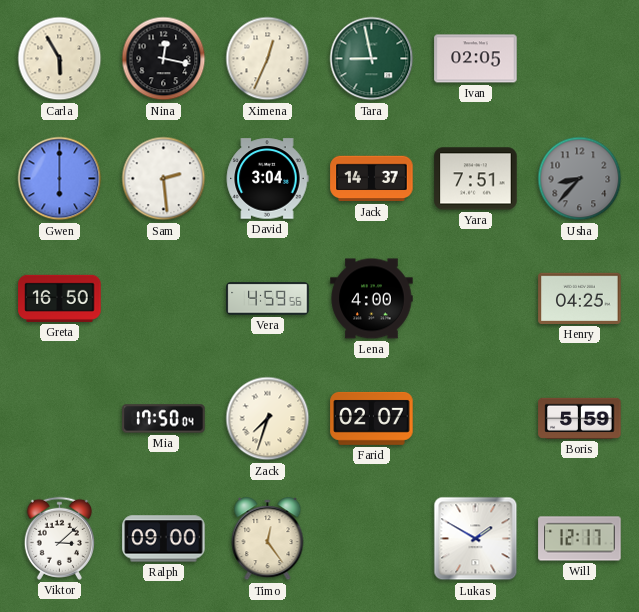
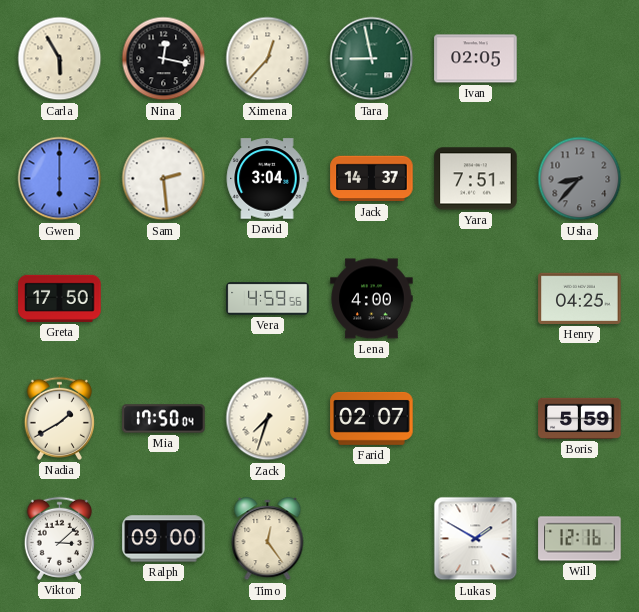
Ximena: 12:34 -> 12:37
Greta: 16:50 -> 17:50
Nadia: none -> 1:40
Will: 12:17 -> 12:16
